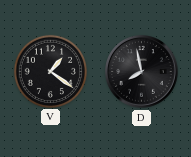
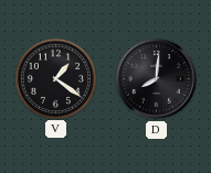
D: 7:58 -> 8:01
